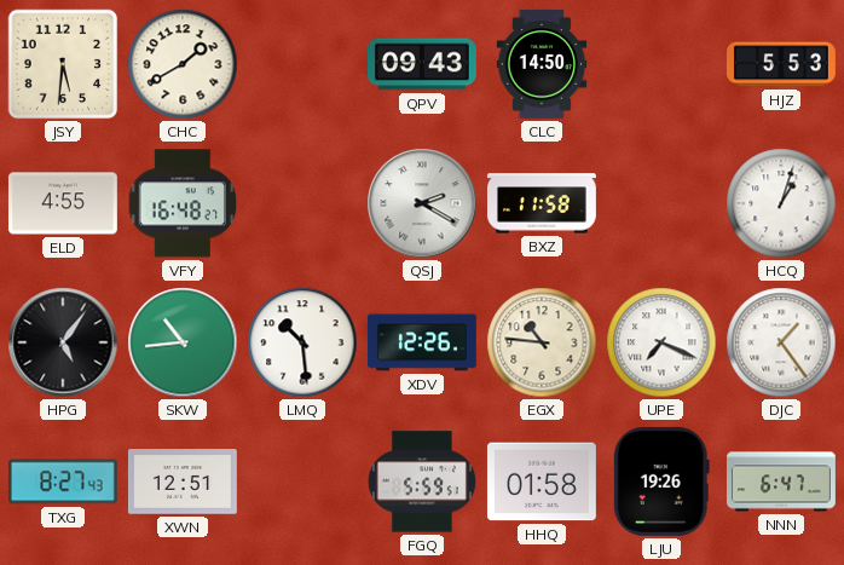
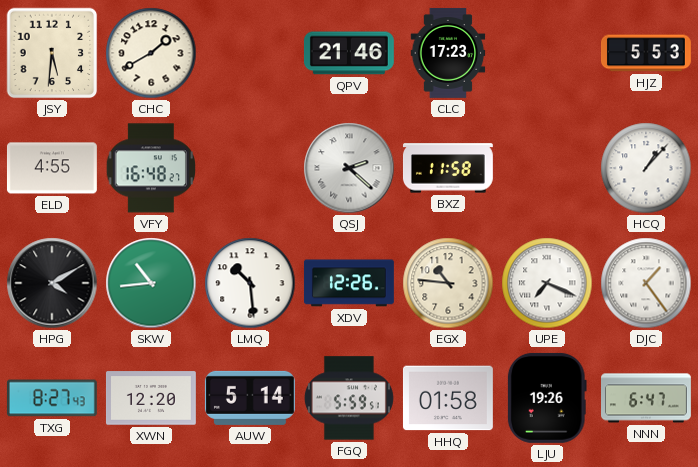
QPV: 09:43 -> 21:46
CLC: 14:50 -> 17:23
QSJ: 2:20 -> 2:22
HCQ: 1:03 -> 1:07
HPG: 5:06 -> 4:10
XWN: 12:51 -> 12:20
AUW: none -> 5:14
